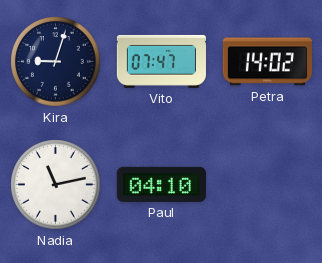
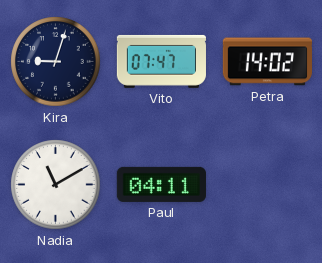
Nadia: 11:13 -> 11:10
Paul: 04:10 -> 04:11
